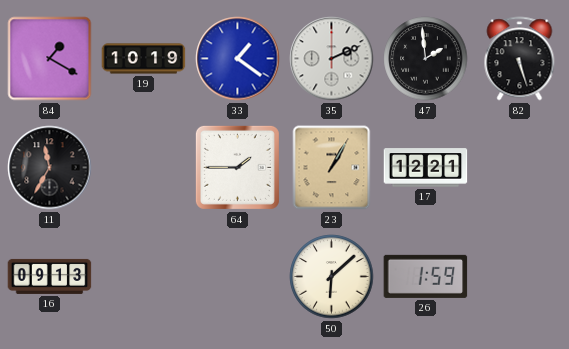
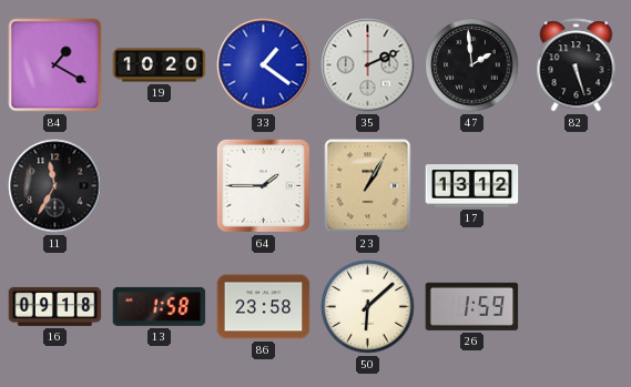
19: 10:19 -> 10:20
17: 12:21 -> 13:12
16: 09:13 -> 09:18
13: none -> 1:58
86: none -> 23:58
